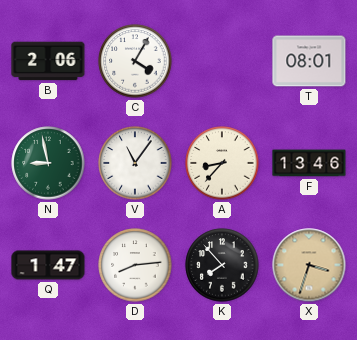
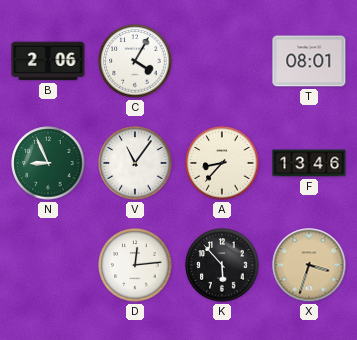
N: 8:58 -> 8:56
Q: 1:47 -> none
D: 8:14 -> 12:14
K: 7:53 -> 5:53
